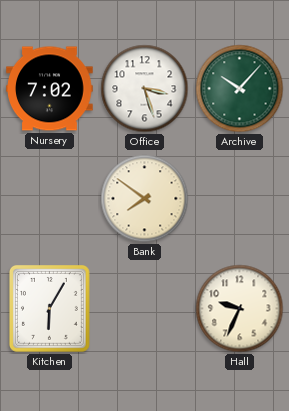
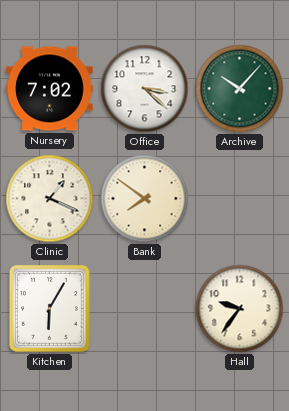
Office: 3:27 -> 3:22
Clinic: none -> 1:19
Hall: 9:34 -> 9:36
